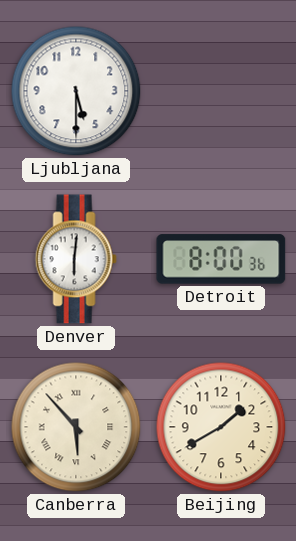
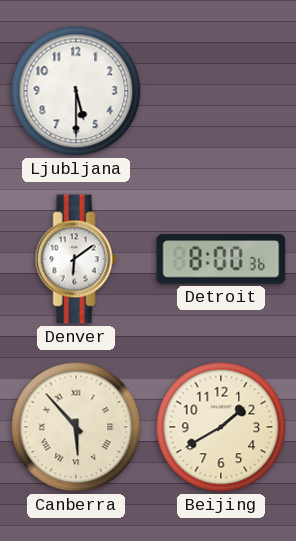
Denver: 6:01 -> 6:09
